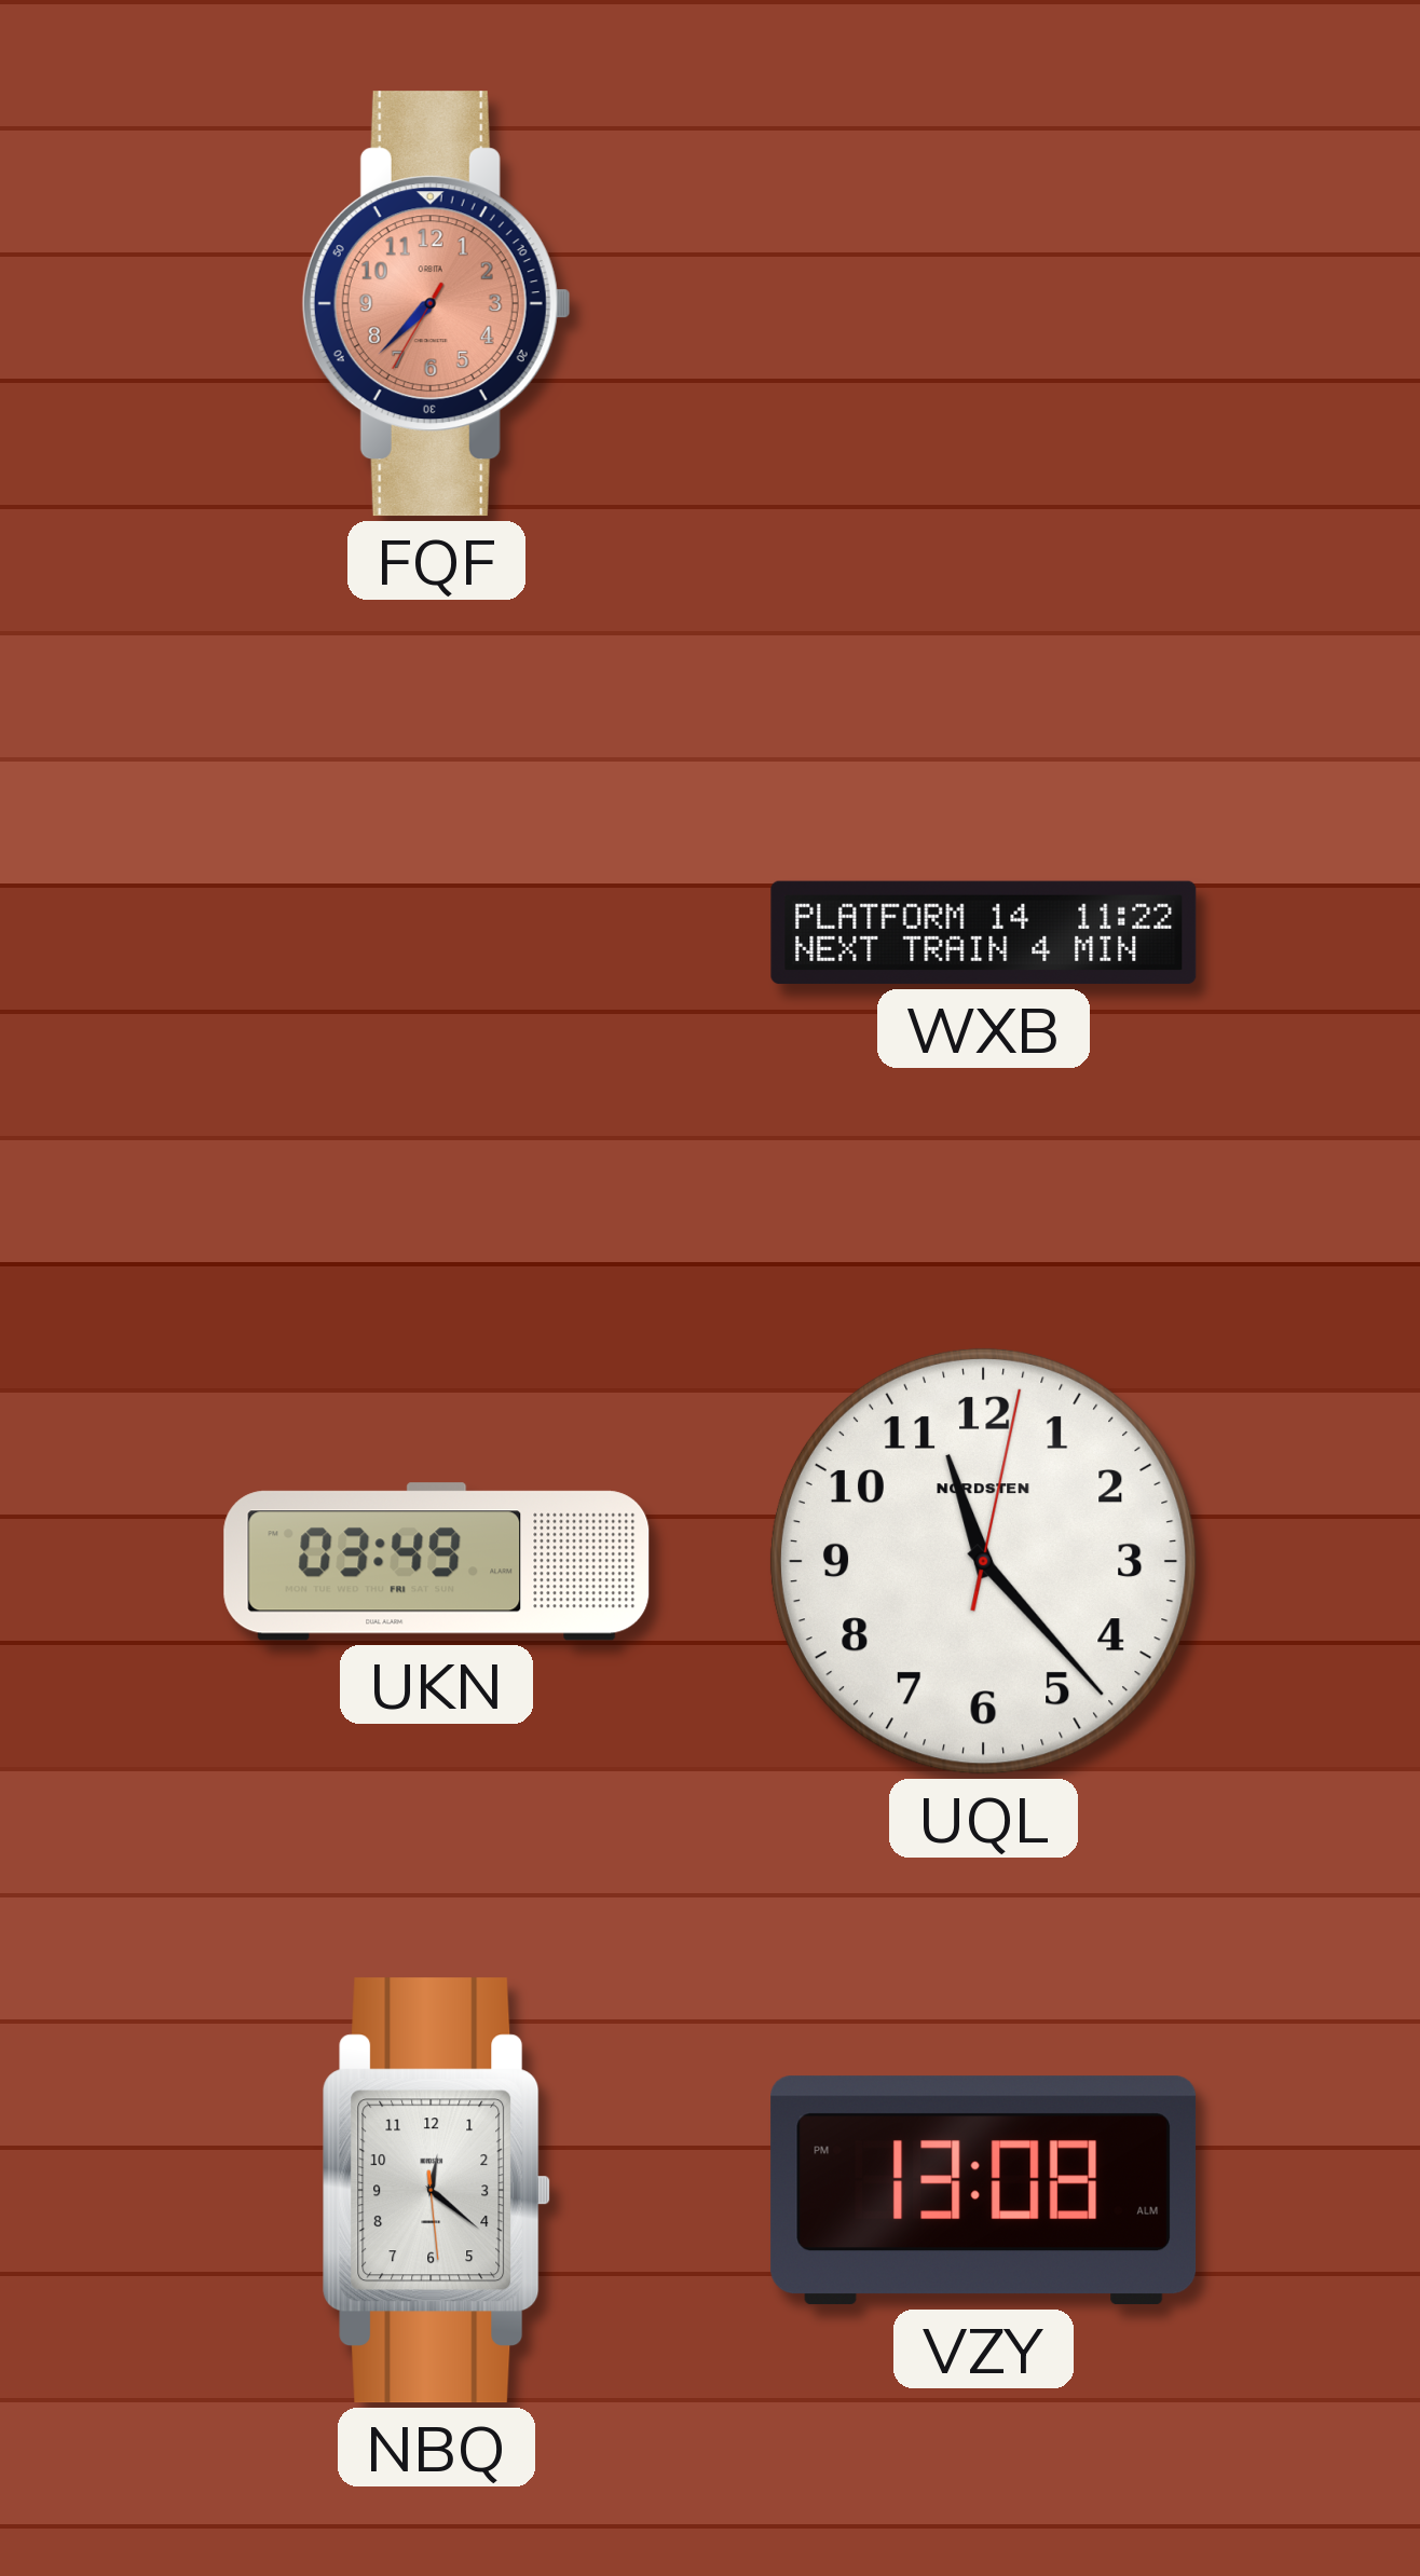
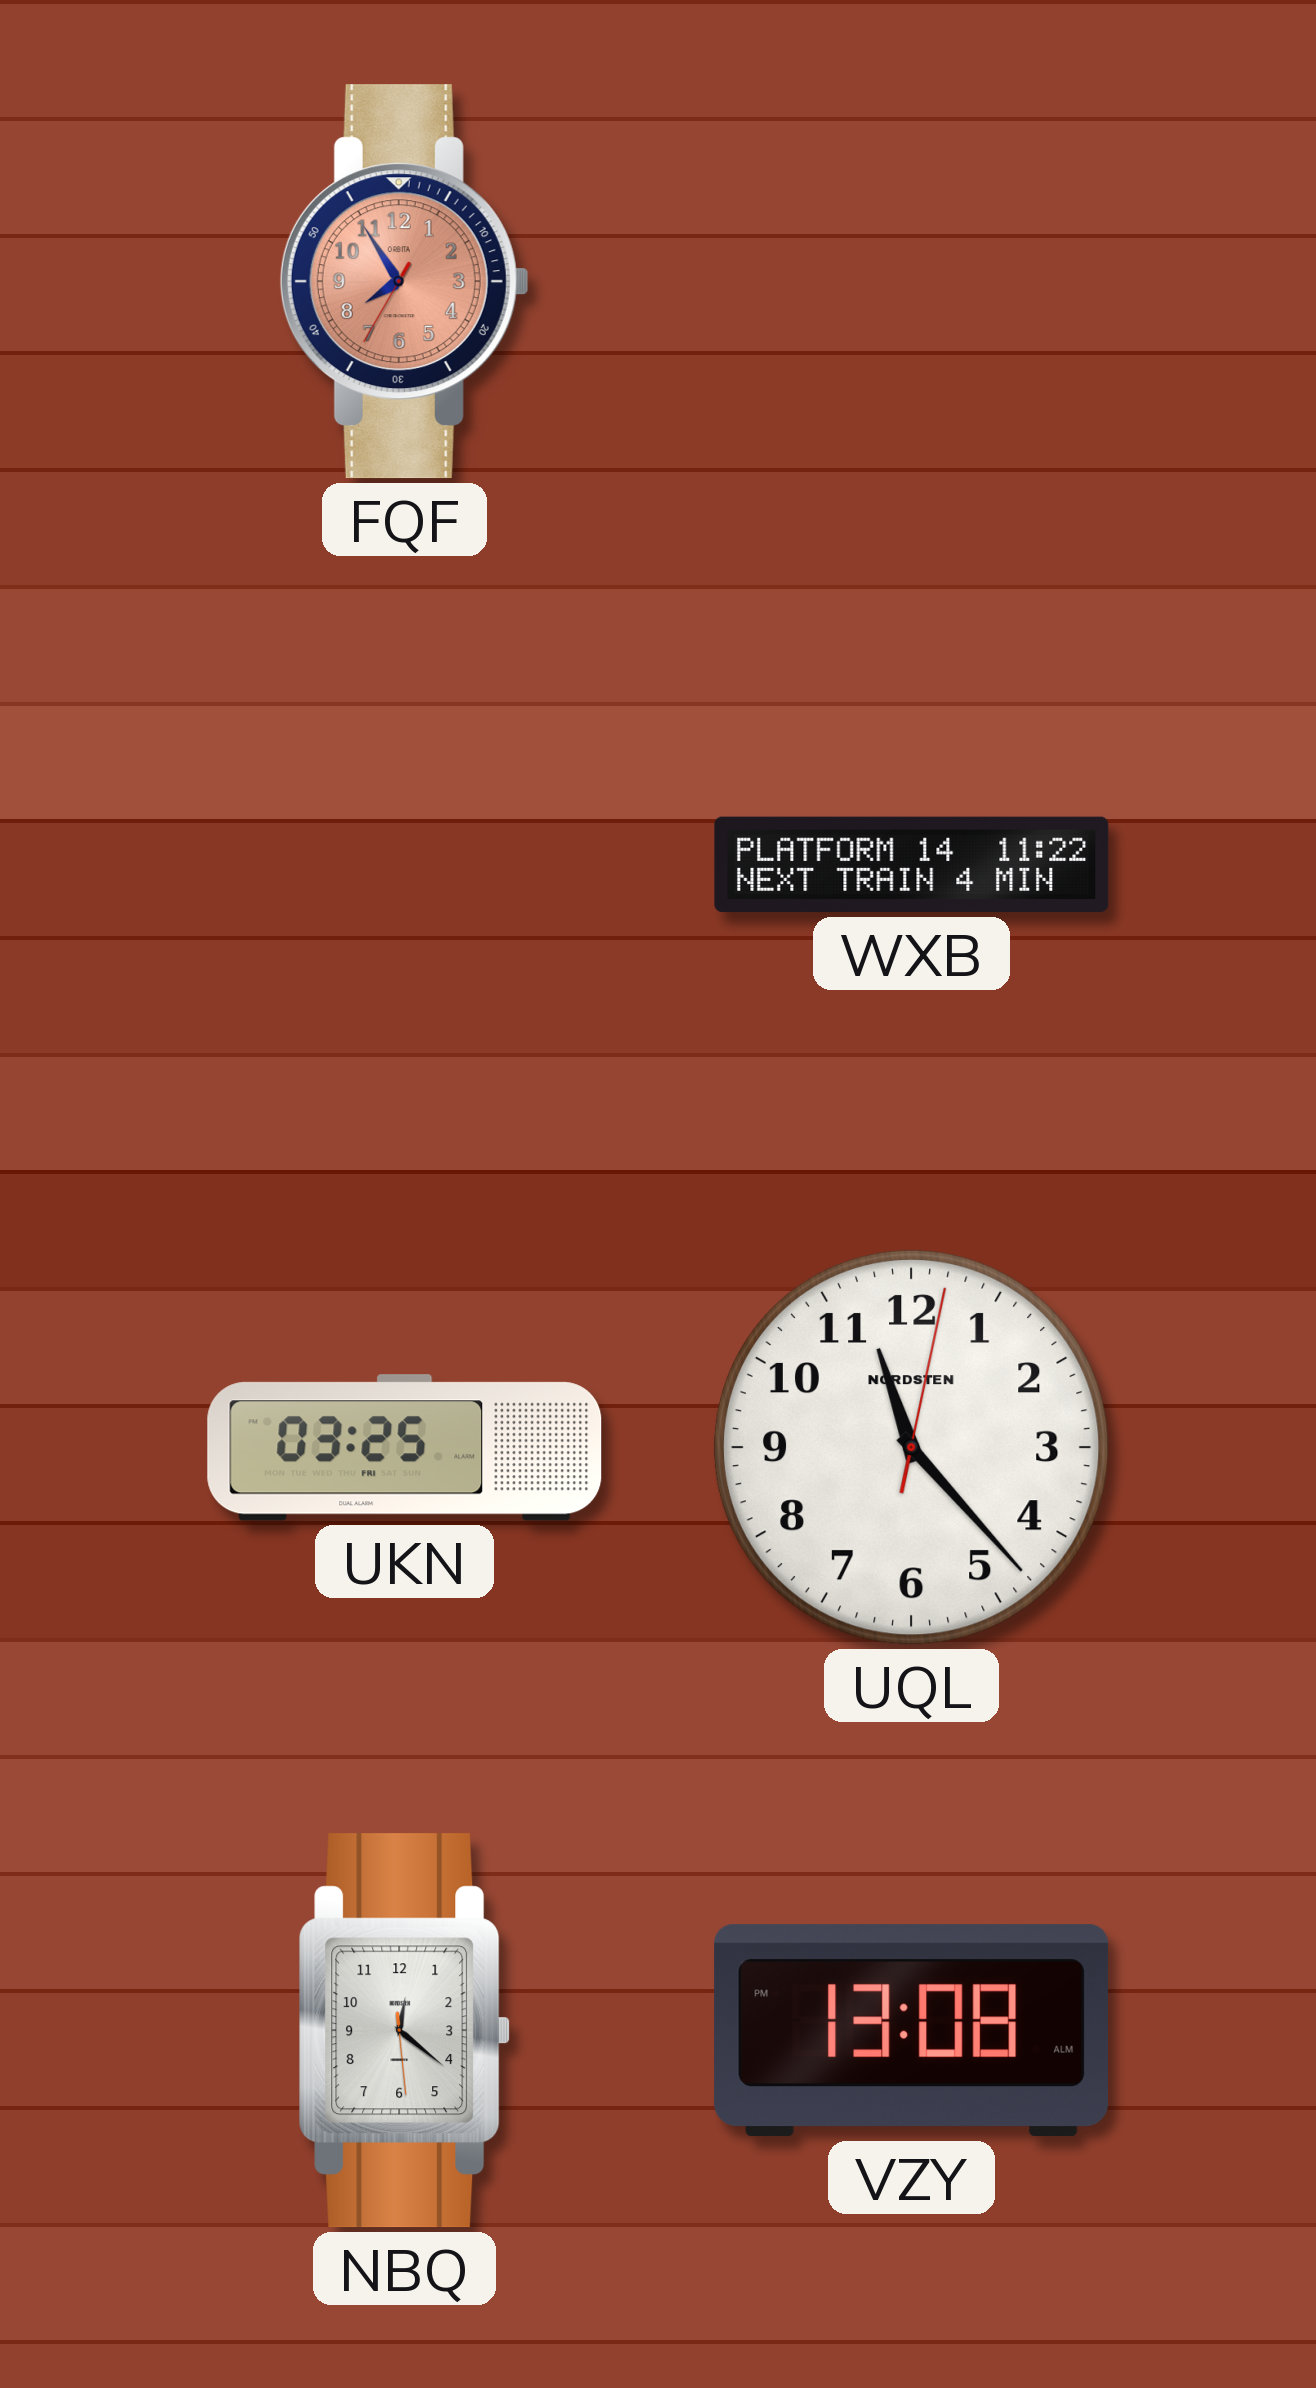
FQF: 7:37 -> 7:54
UKN: 03:49 -> 03:25
